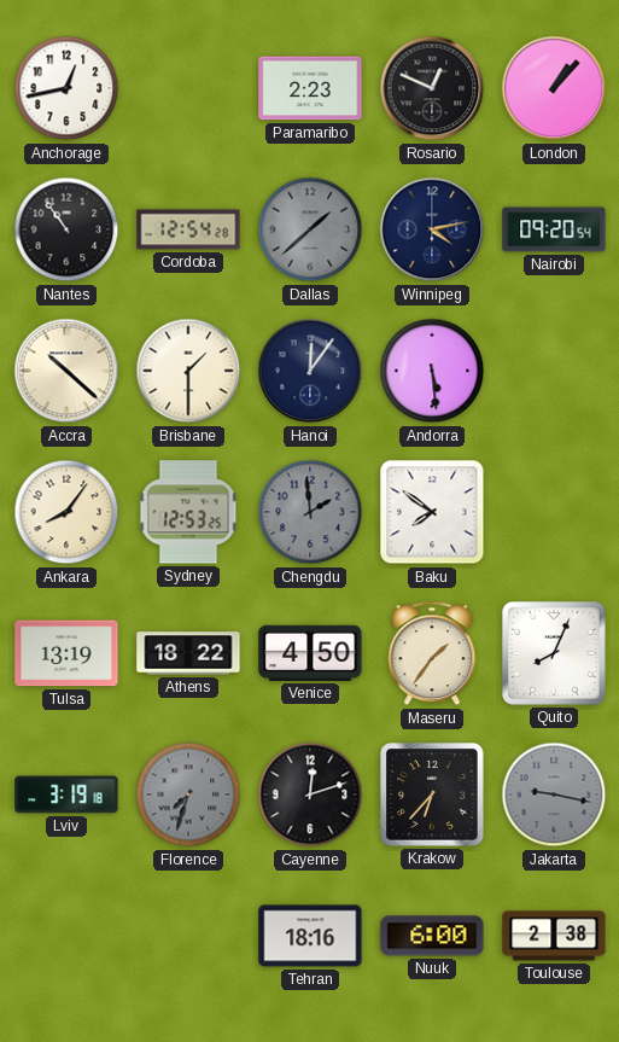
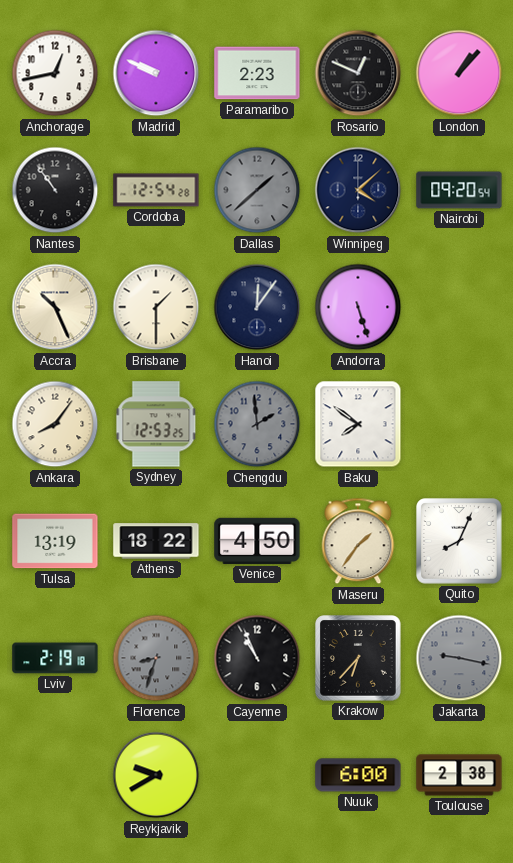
Madrid: none -> 9:49
Winnipeg: 4:13 -> 4:08
Accra: 10:22 -> 10:26
Andorra: 5:29 -> 5:27
Lviv: 3:19 -> 2:19
Florence: 7:33 -> 8:33
Cayenne: 12:12 -> 10:56
Reykjavik: none -> 9:40
Tehran: 18:16 -> none
